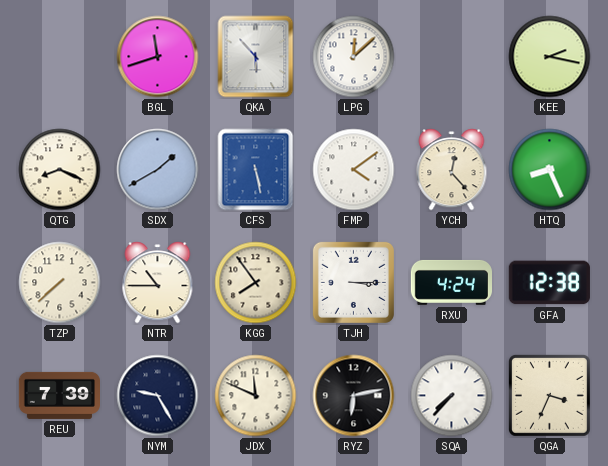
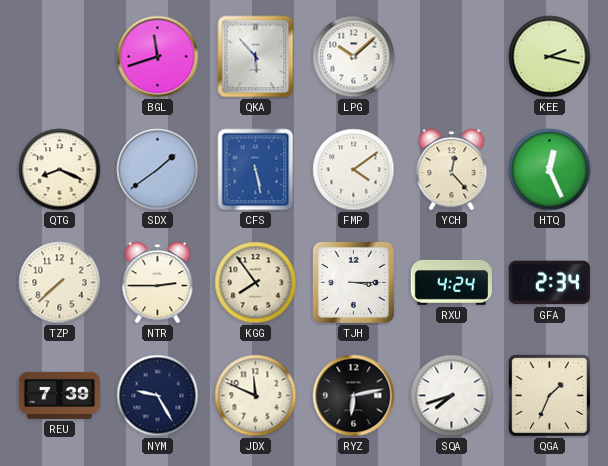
LPG: 12:08 -> 10:08
SDX: 1:40 -> 1:39
HTQ: 8:26 -> 12:26
NTR: 10:45 -> 2:45
GFA: 12:38 -> 2:34
SQA: 7:37 -> 7:42
QGA: 3:34 -> 1:34
